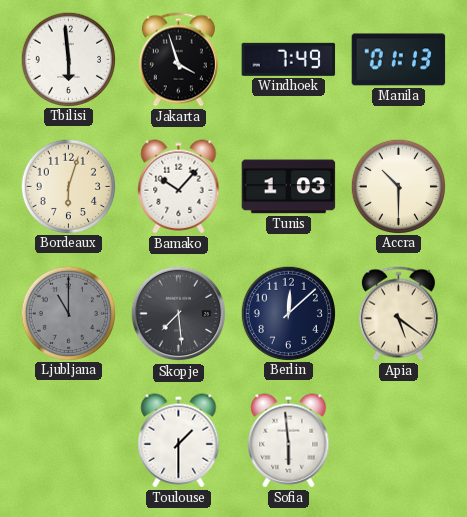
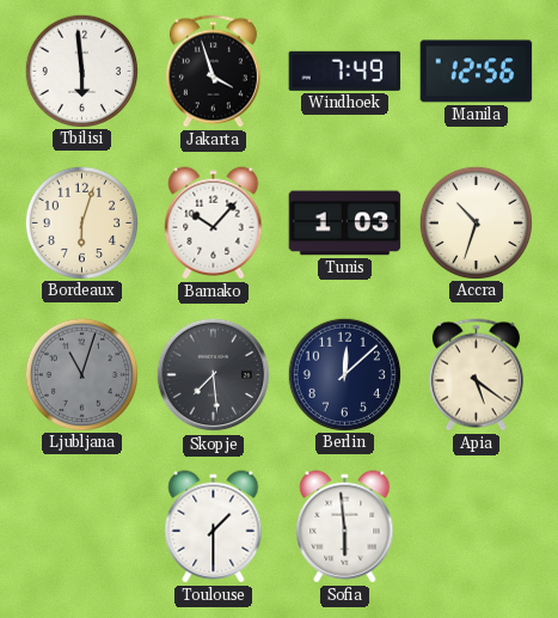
Manila: 01:13 -> 12:56
Accra: 10:30 -> 10:33
Ljubljana: 11:00 -> 11:03
